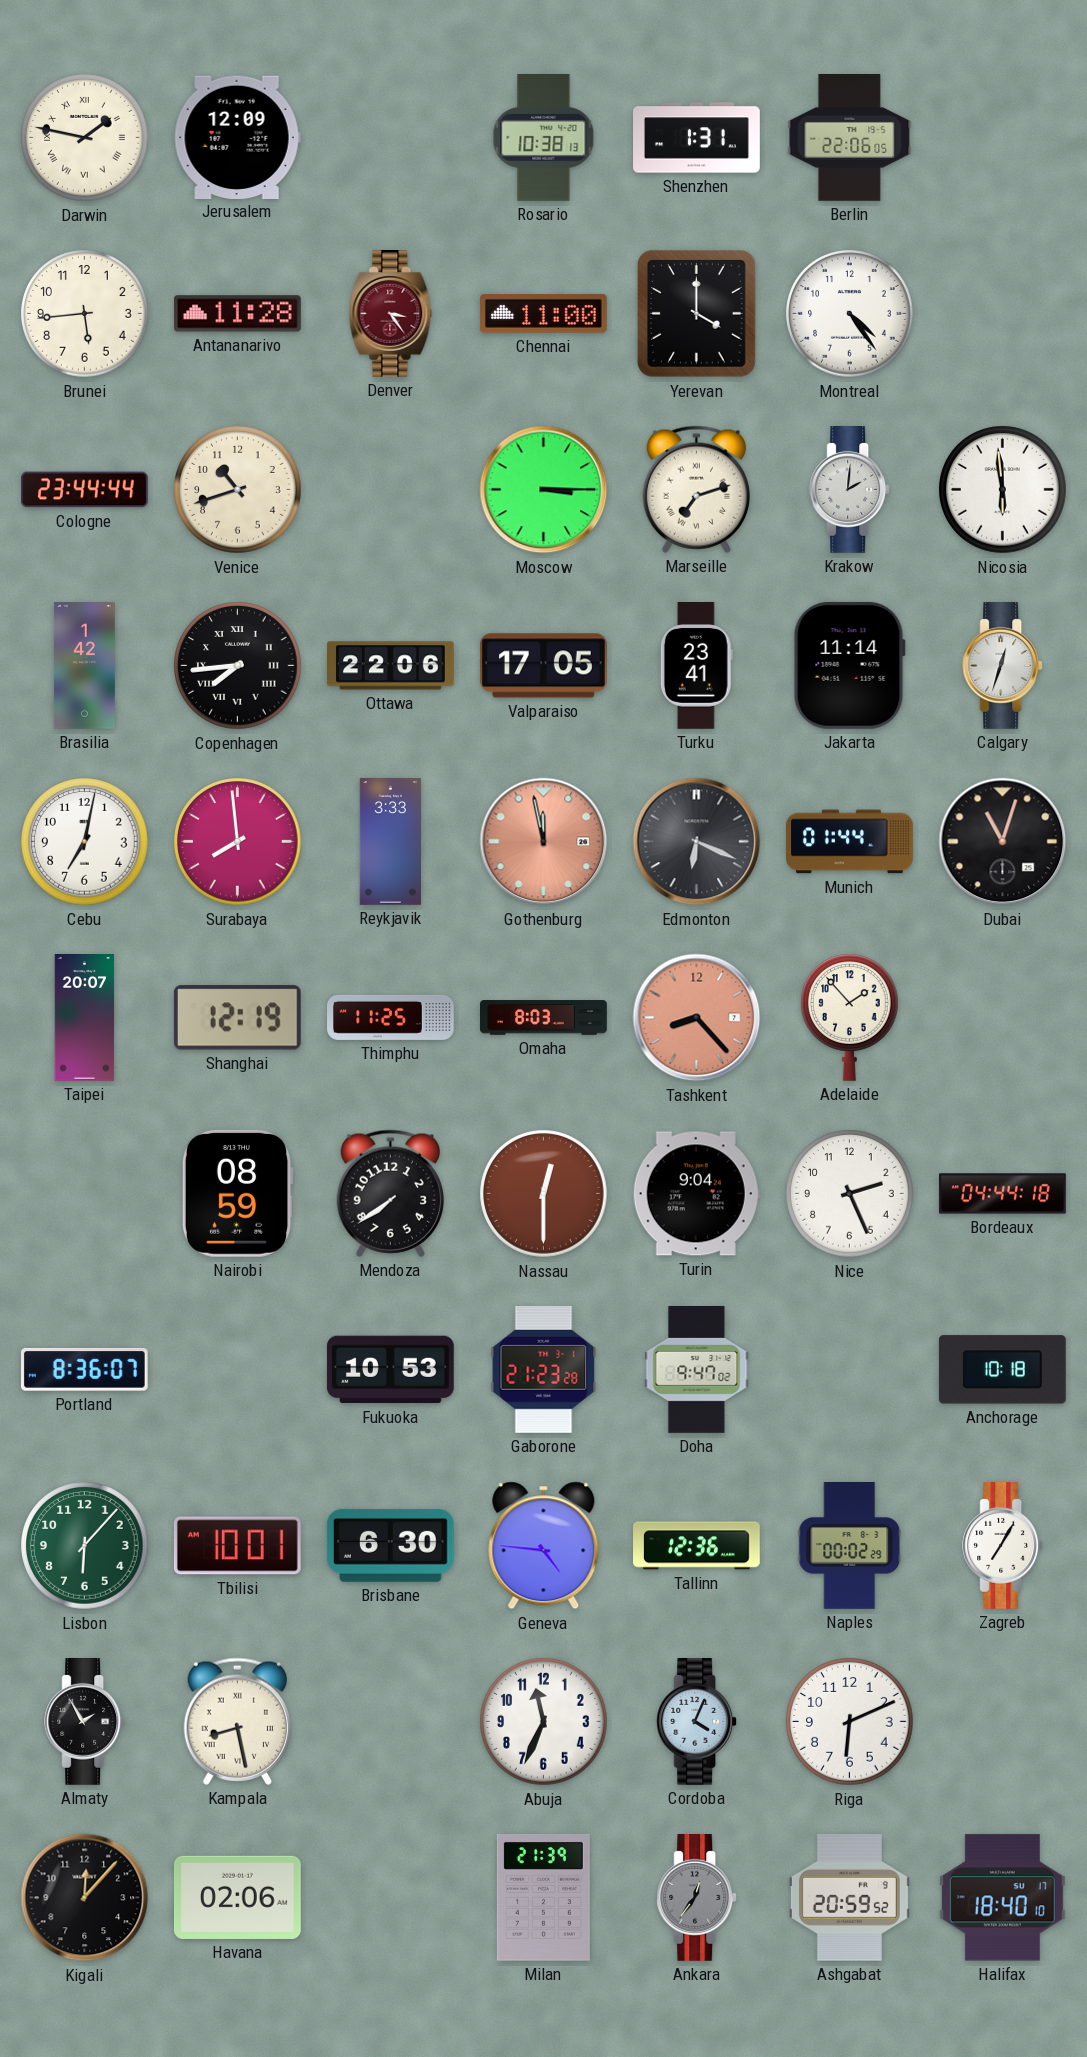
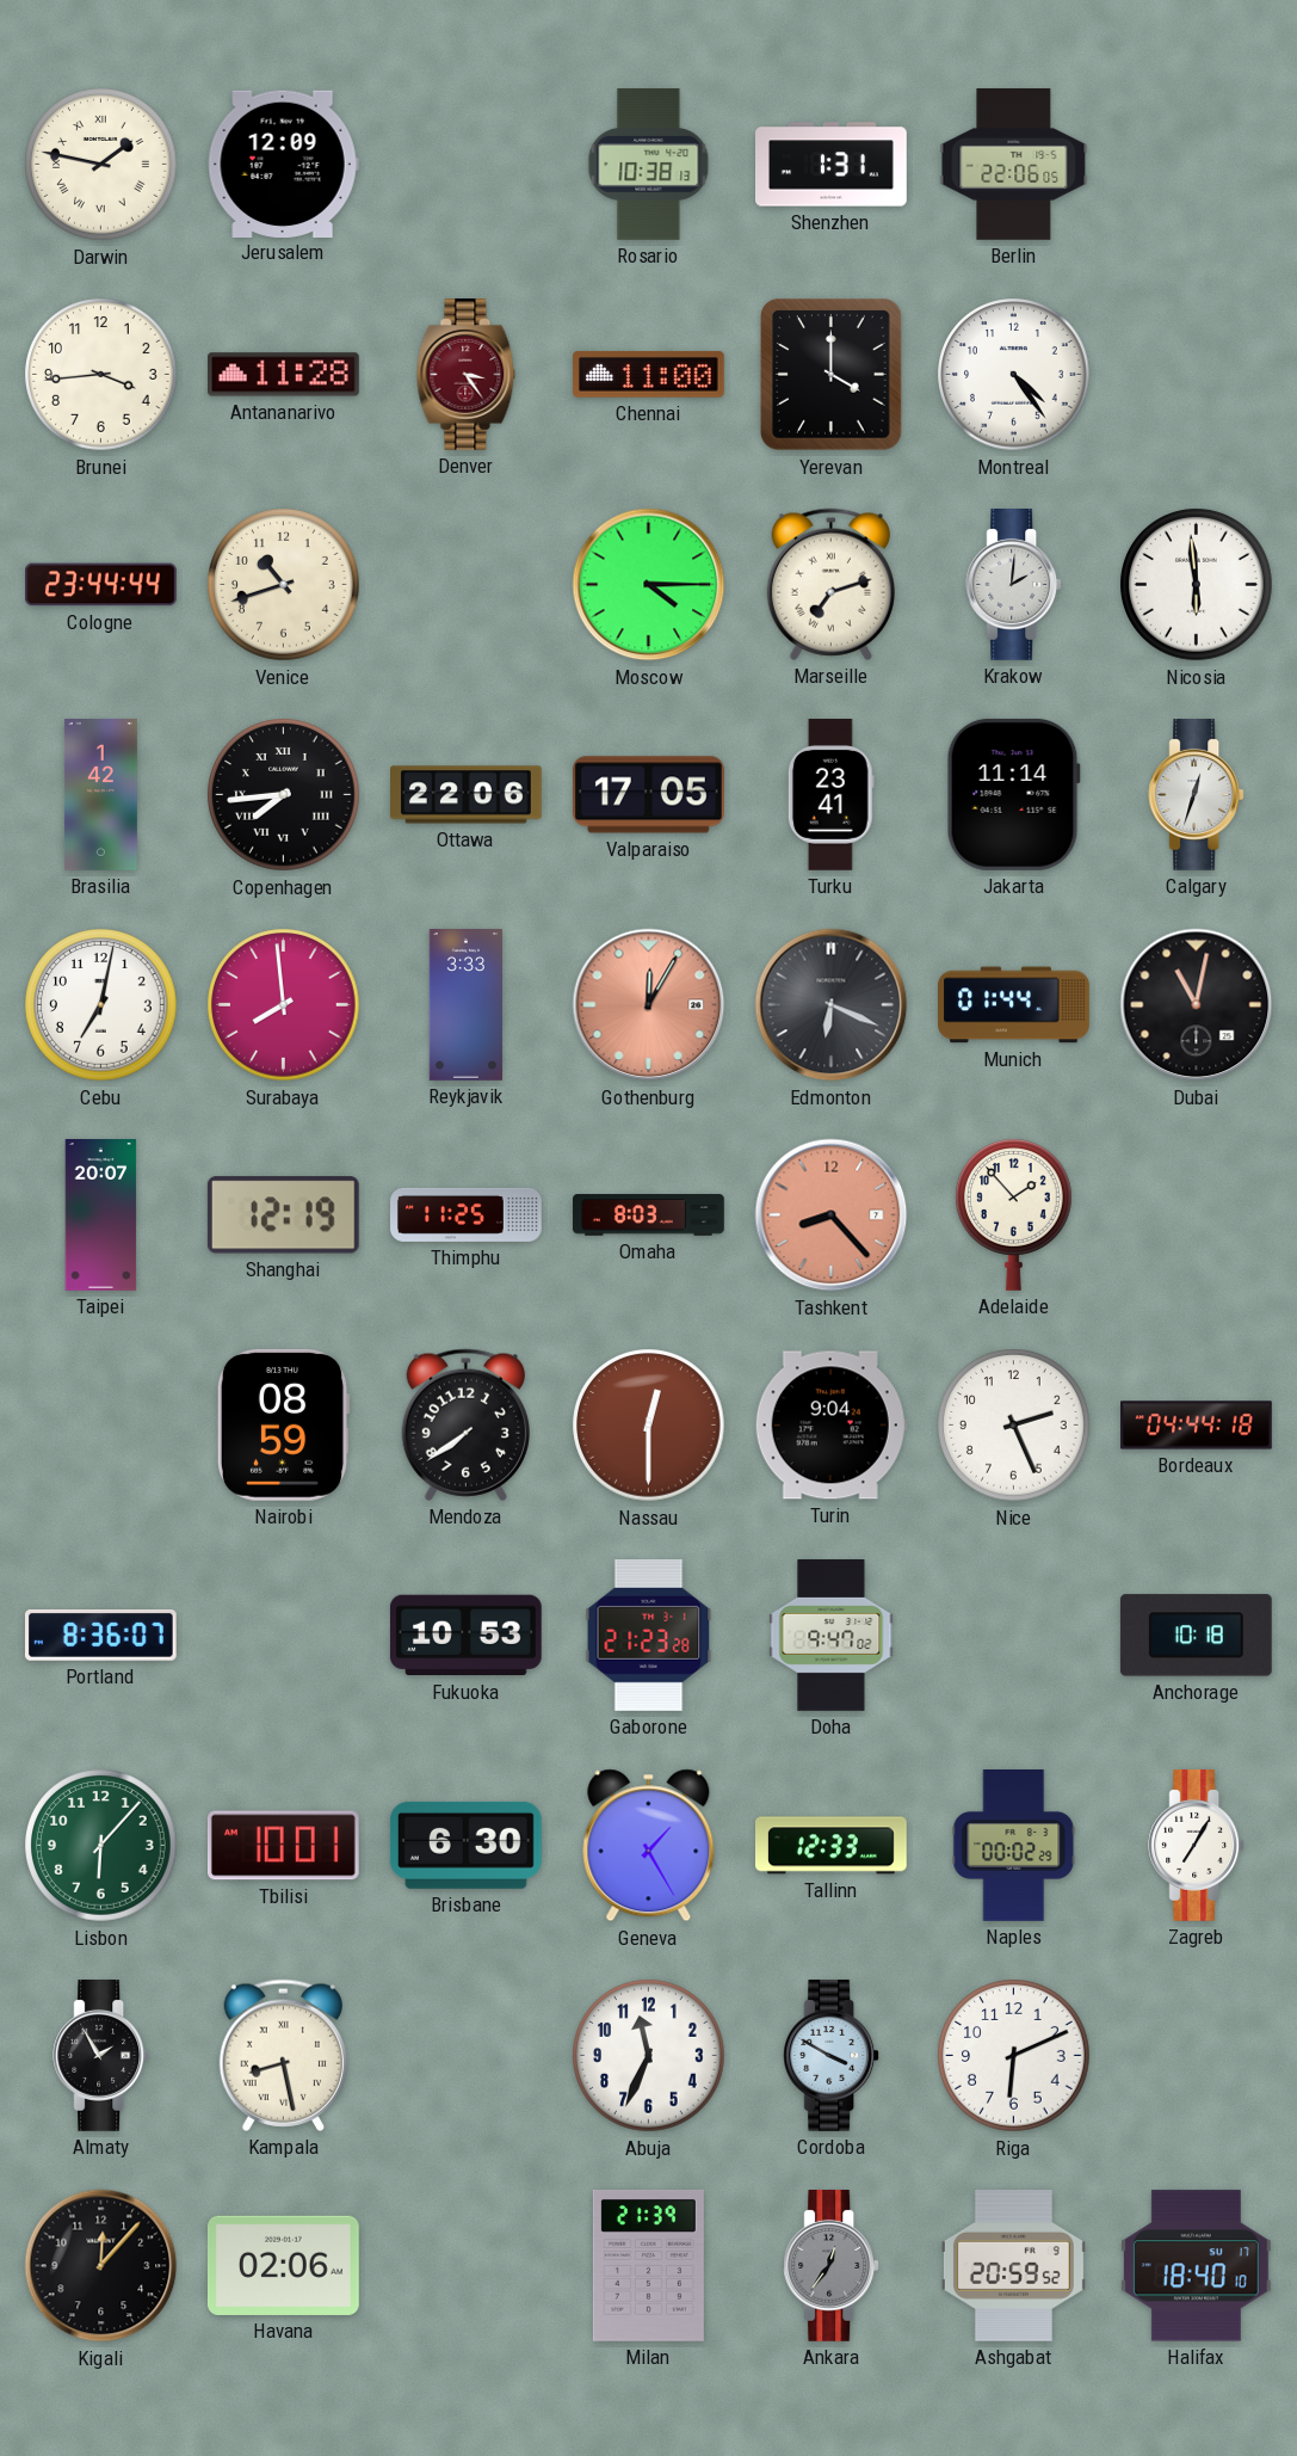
Brunei: 5:44 -> 3:44
Moscow: 3:15 -> 4:15
Gothenburg: 11:58 -> 12:05
Dubai: 11:03 -> 11:02
Geneva: 4:46 -> 1:25
Tallinn: 12:36 -> 12:33
Cordoba: 4:04 -> 3:50
